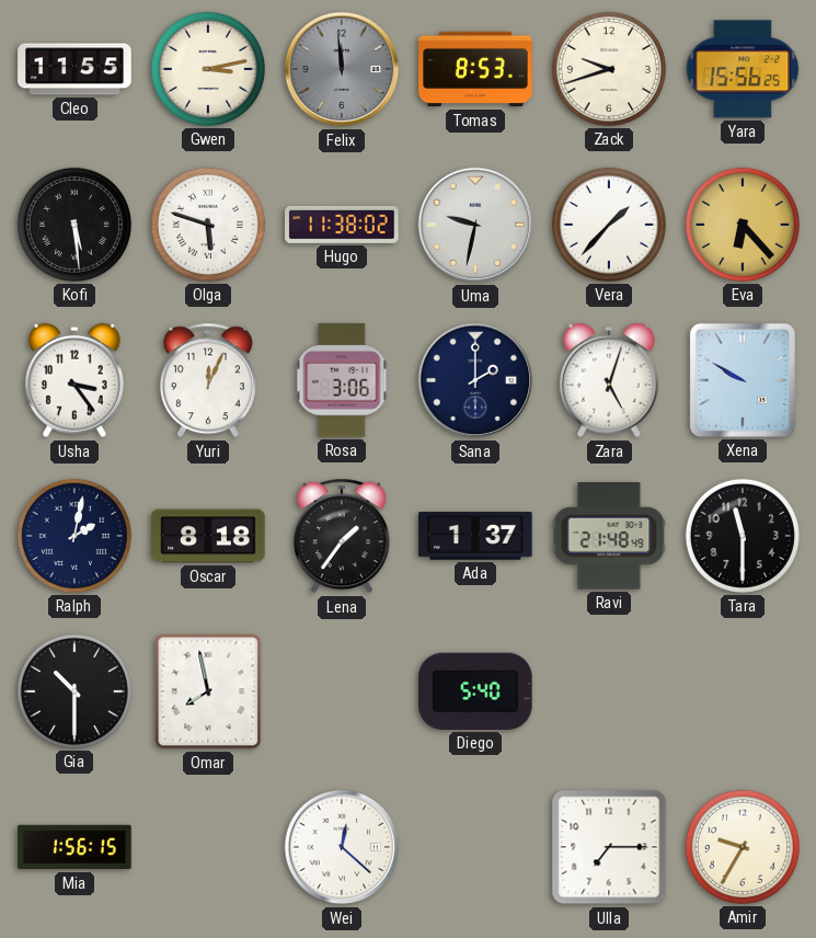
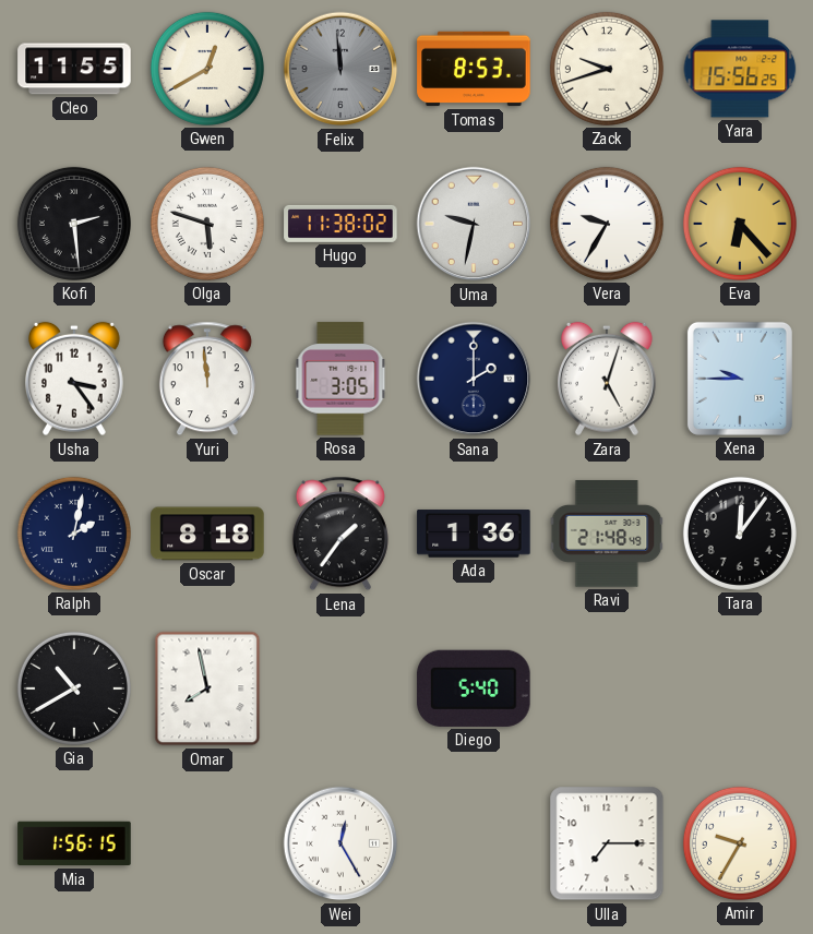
Gwen: 3:13 -> 12:40
Kofi: 5:29 -> 2:29
Vera: 1:37 -> 9:35
Yuri: 12:04 -> 11:59
Rosa: 3:06 -> 3:05
Xena: 9:50 -> 9:45
Ada: 1:37 -> 1:36
Tara: 11:30 -> 12:06
Gia: 10:30 -> 10:40
Wei: 12:22 -> 12:25
